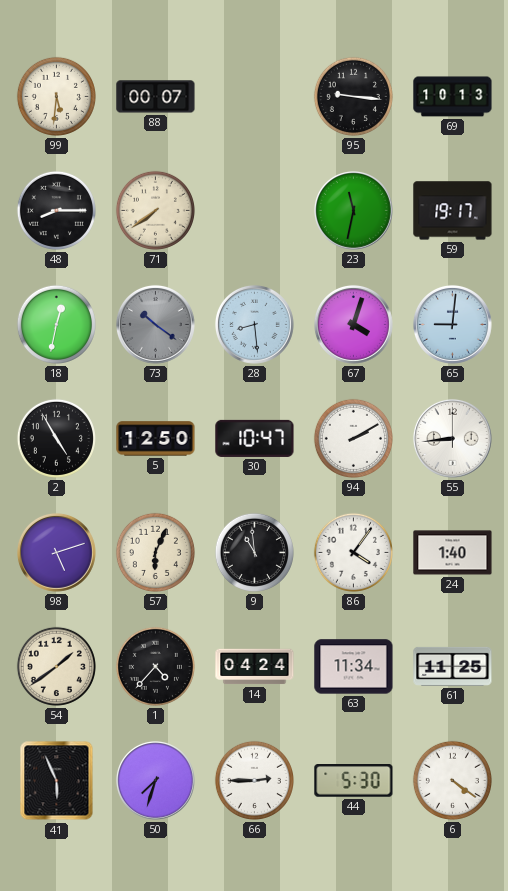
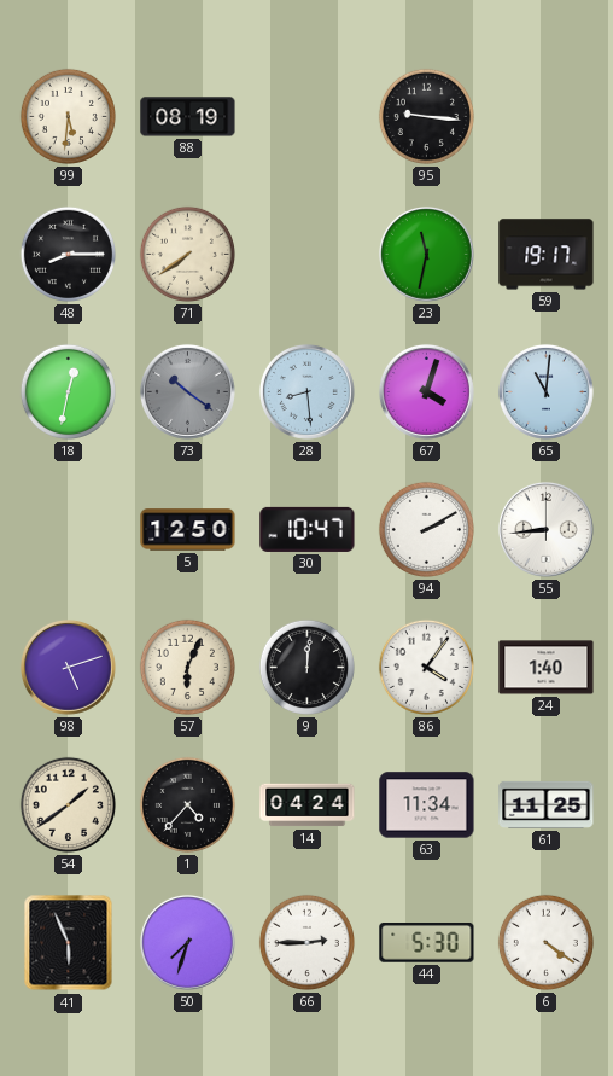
88: 00:07 -> 08:19
69: 10:13 -> none
65: 9:01 -> 11:01
2: 4:55 -> none
9: 10:59 -> 12:01
